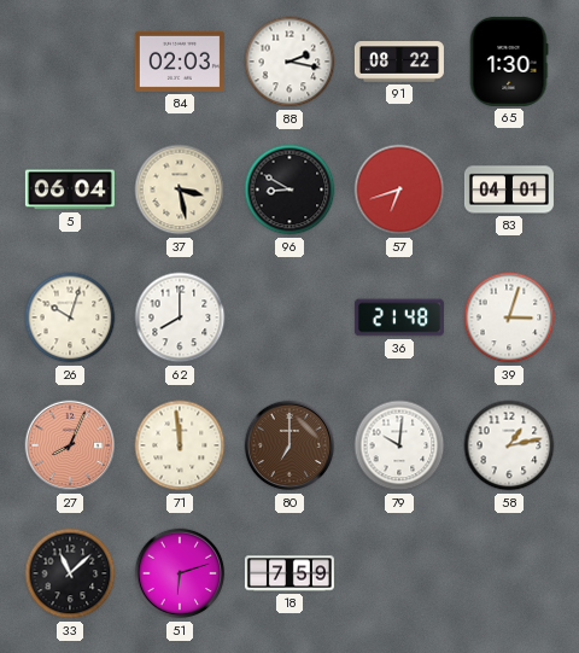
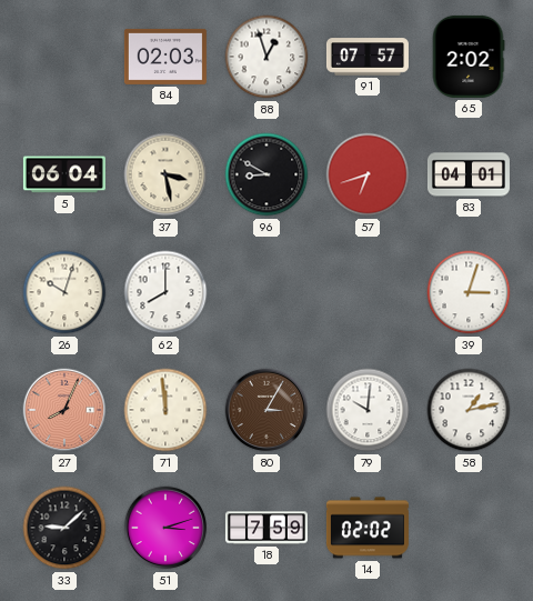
88: 2:17 -> 12:57
91: 08:22 -> 07:57
65: 1:30 -> 2:02
36: 21:48 -> none
80: 7:00 -> 3:05
33: 11:08 -> 9:08
51: 6:12 -> 3:12
14: none -> 02:02
